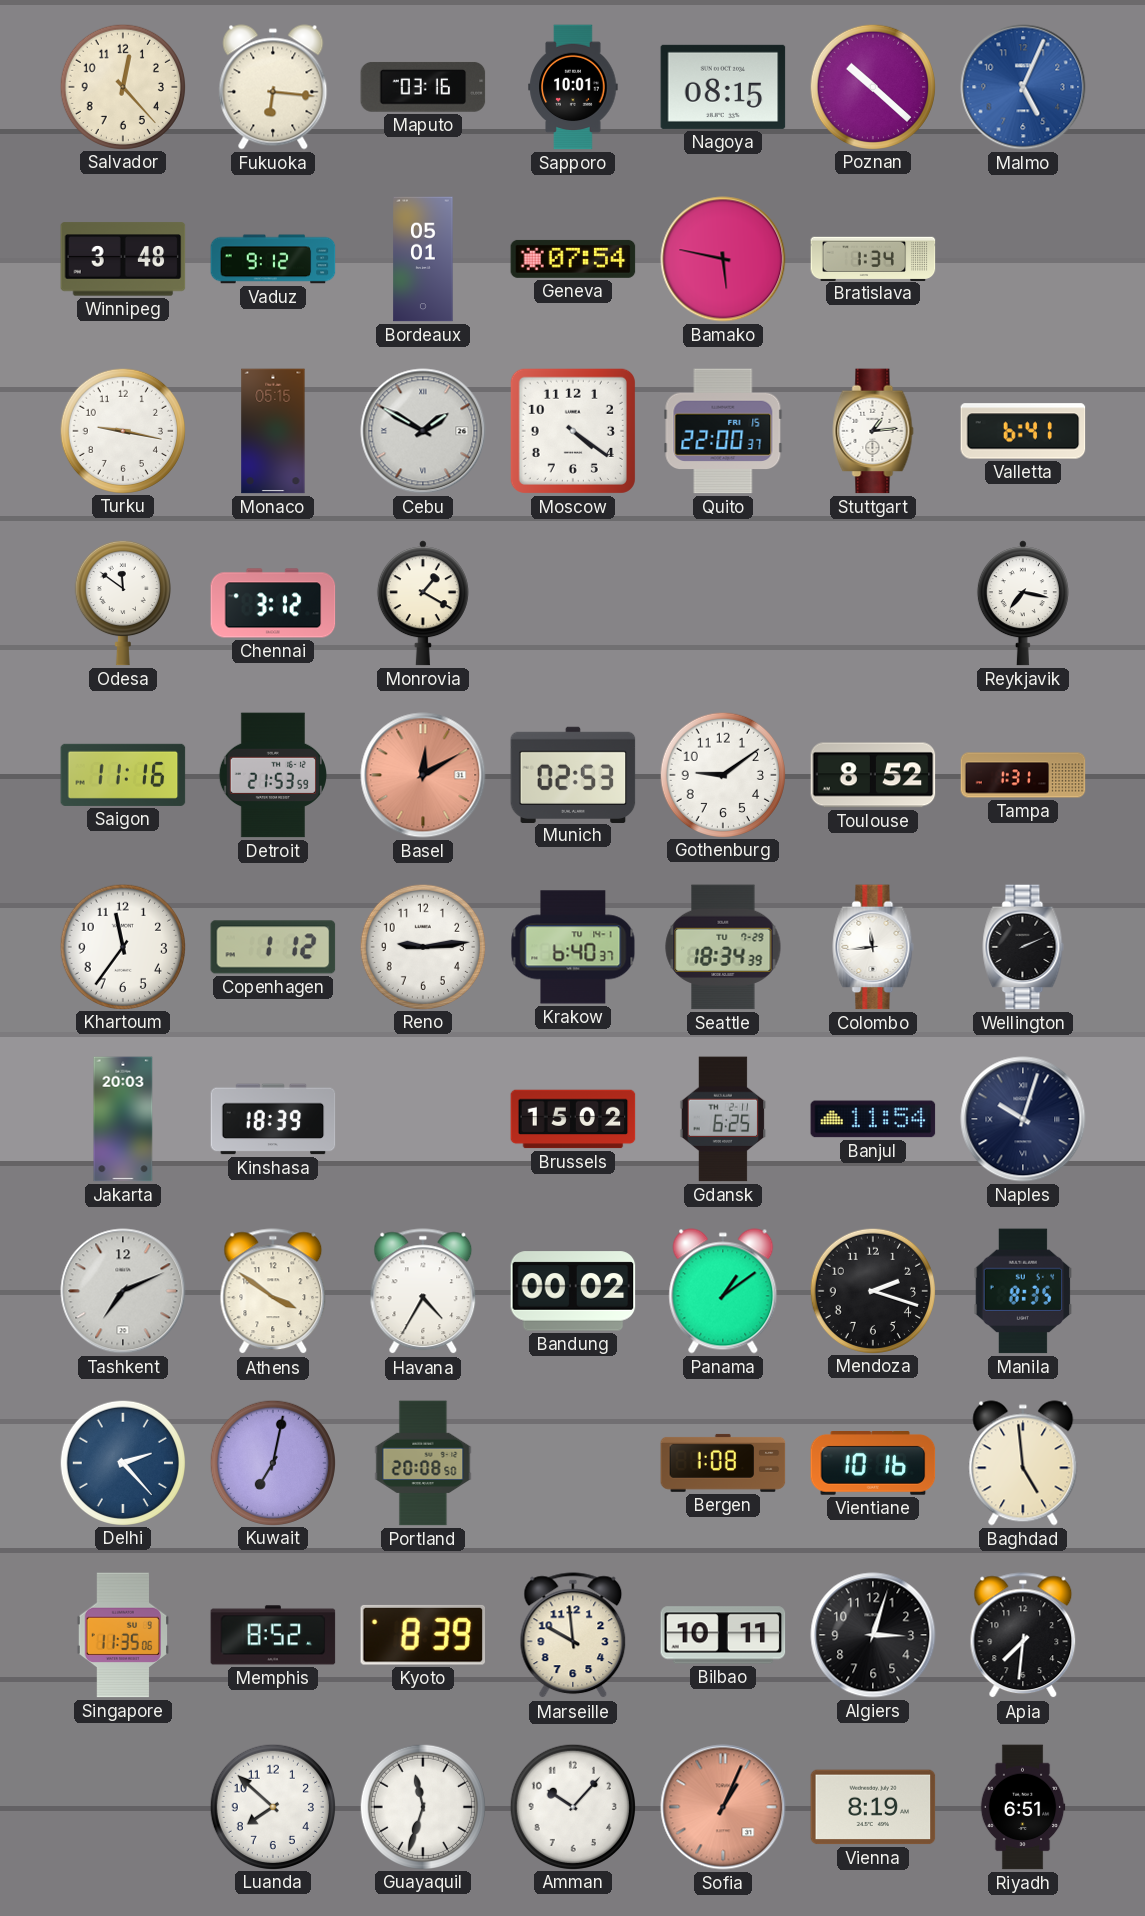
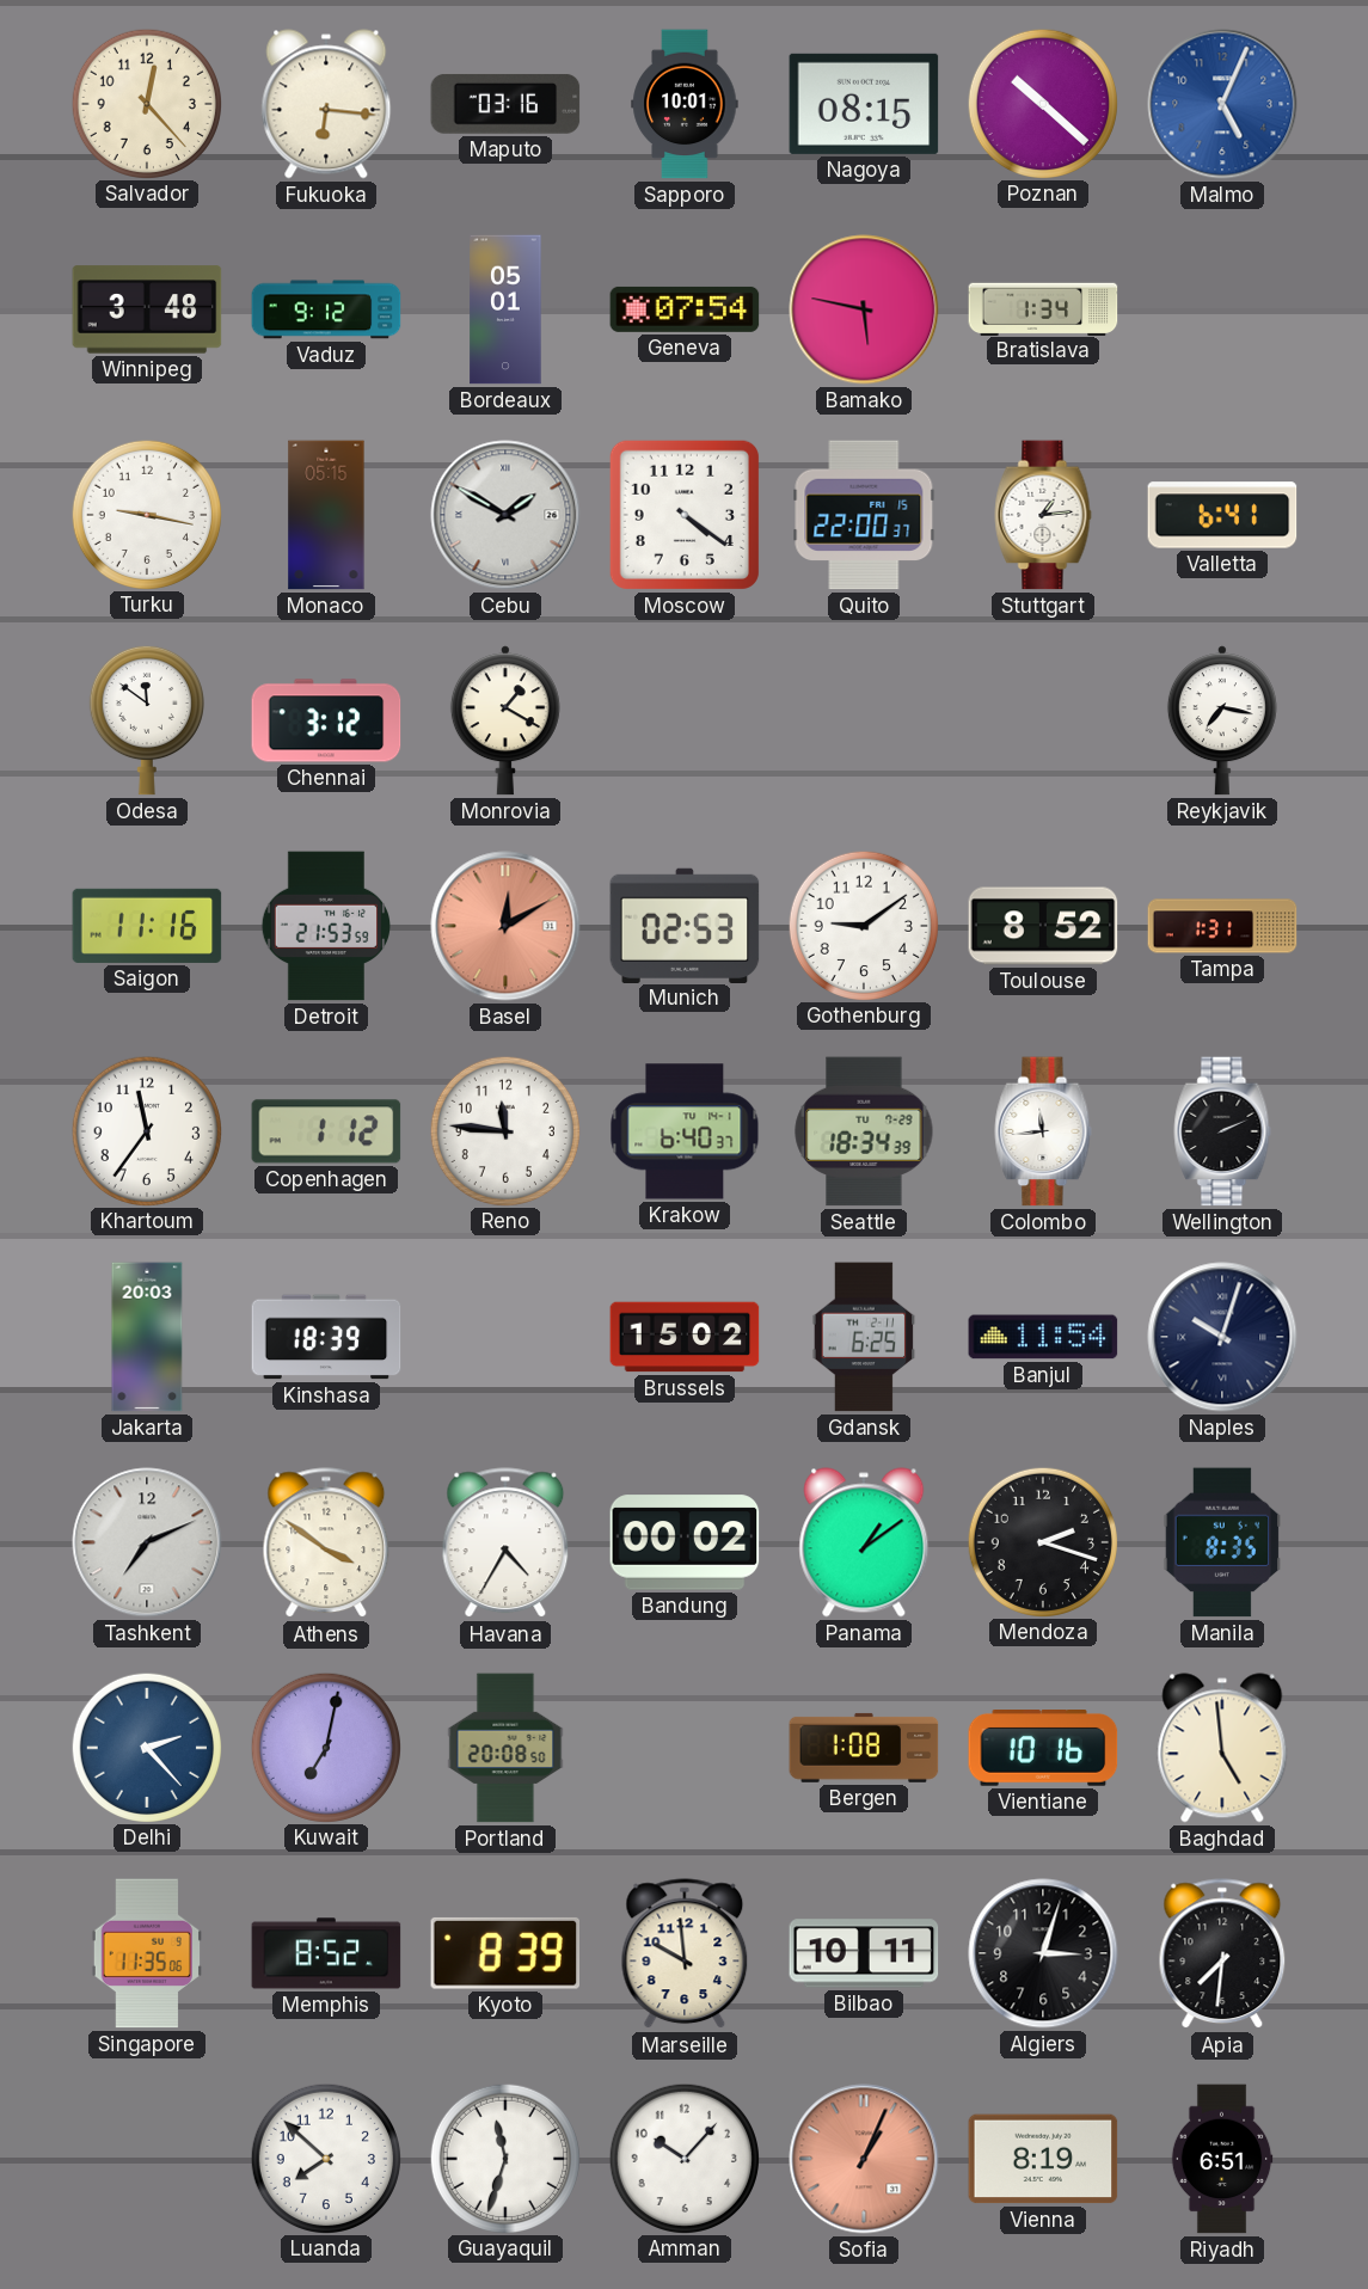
Reno: 9:14 -> 11:46
